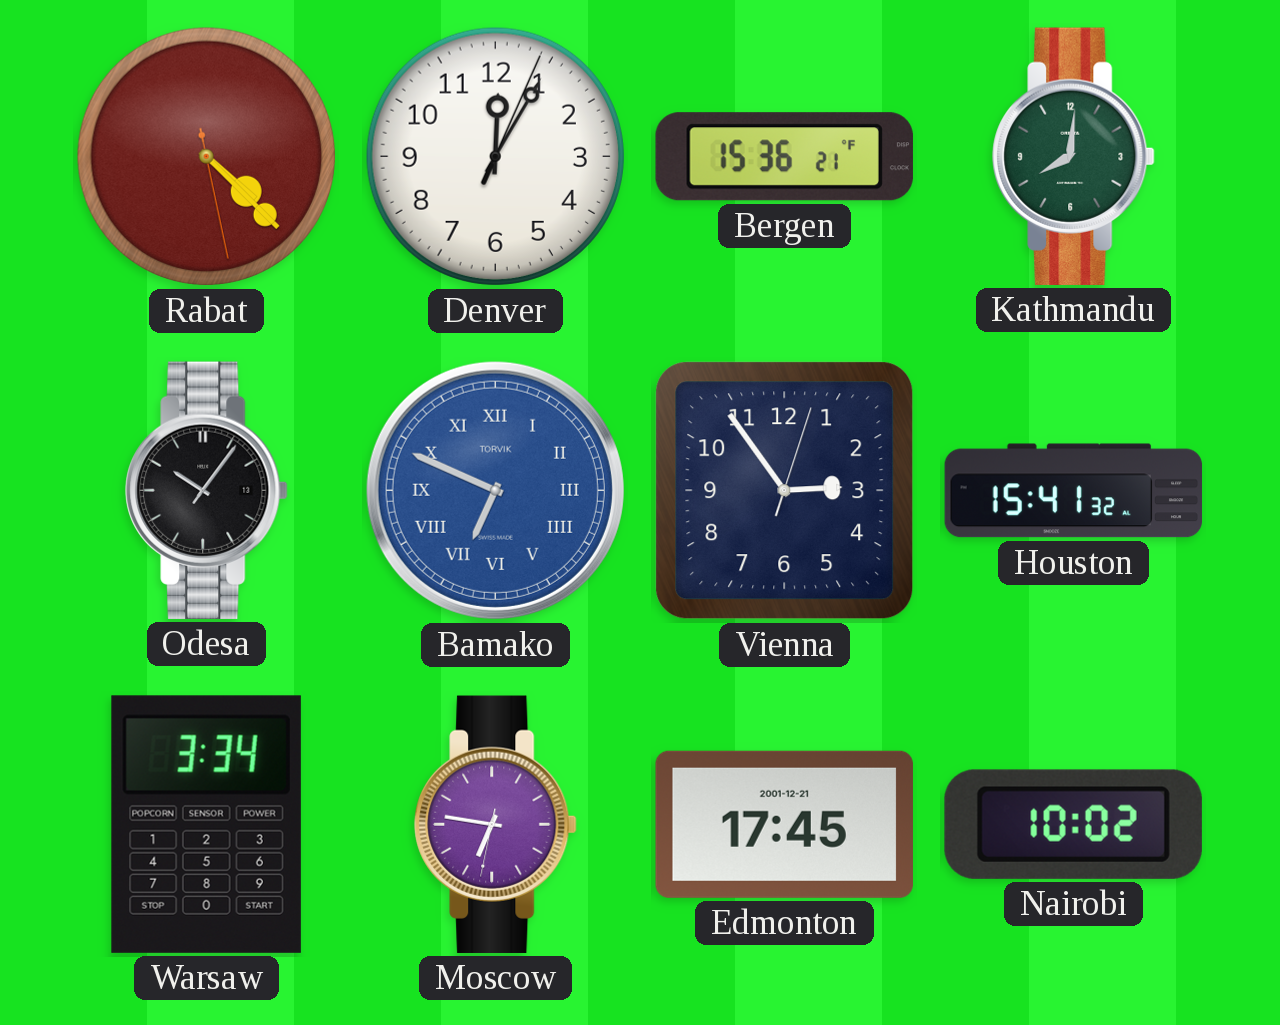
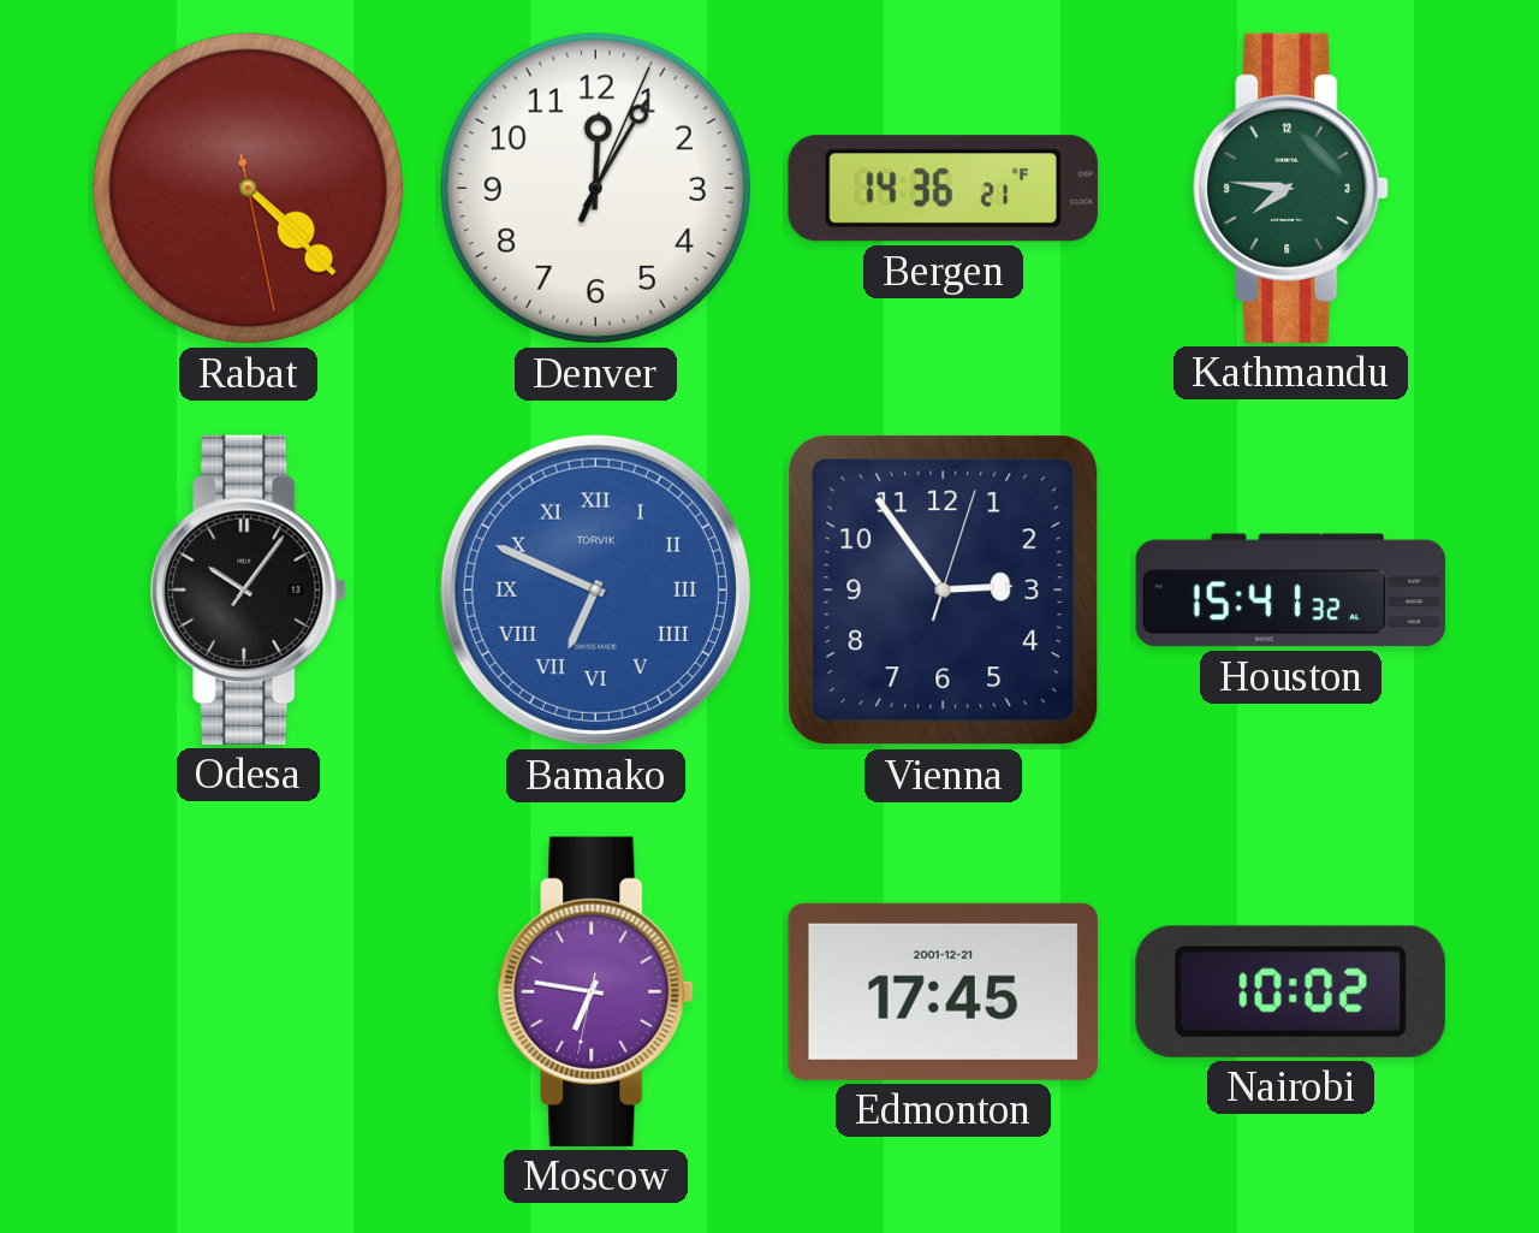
Bergen: 15:36 -> 14:36
Kathmandu: 8:01 -> 7:46
Warsaw: 3:34 -> none
